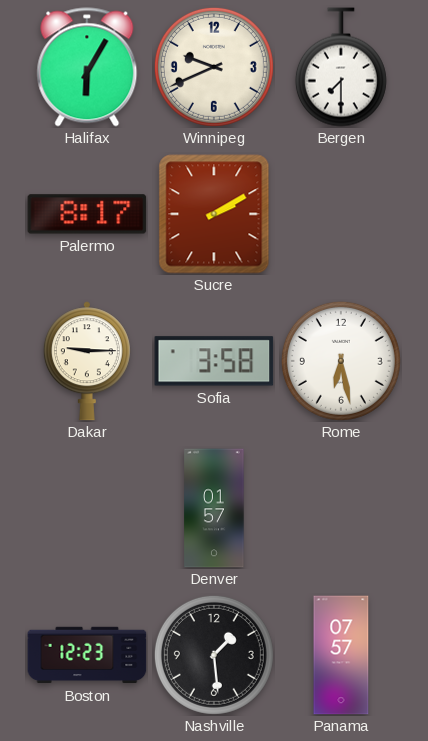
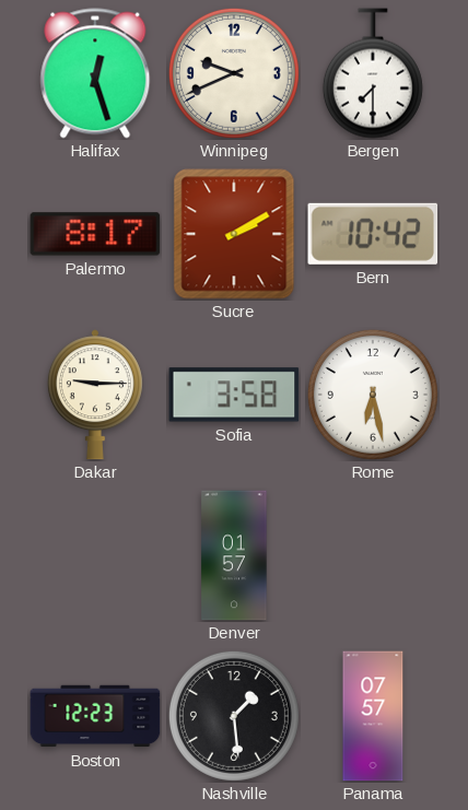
Halifax: 6:05 -> 12:27
Bern: none -> 10:42
